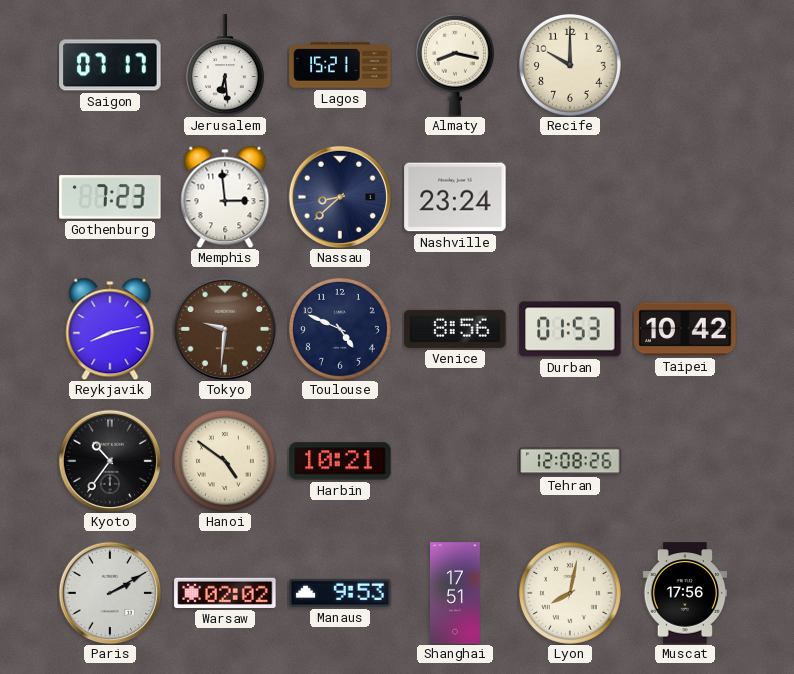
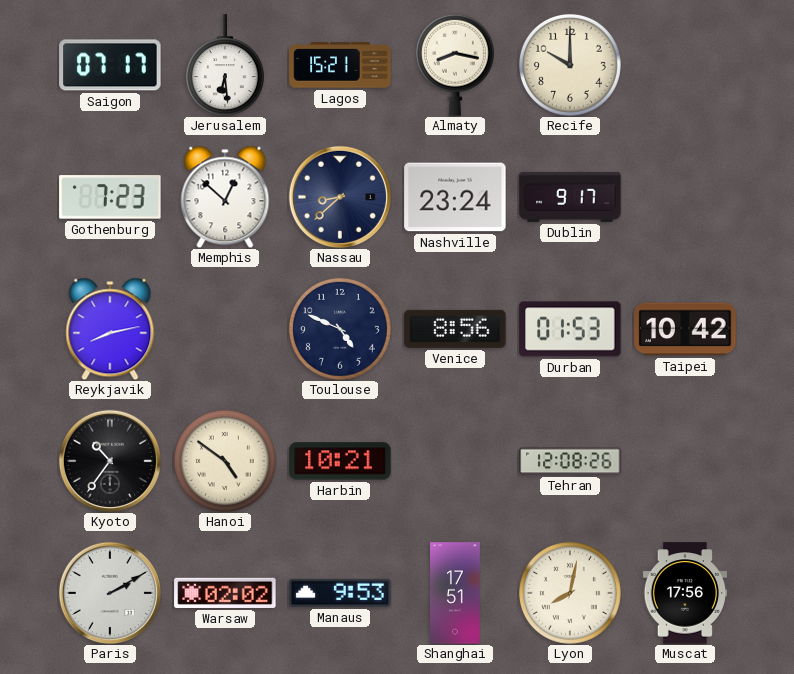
Memphis: 2:59 -> 12:52
Dublin: none -> 9:17
Tokyo: 9:31 -> none
